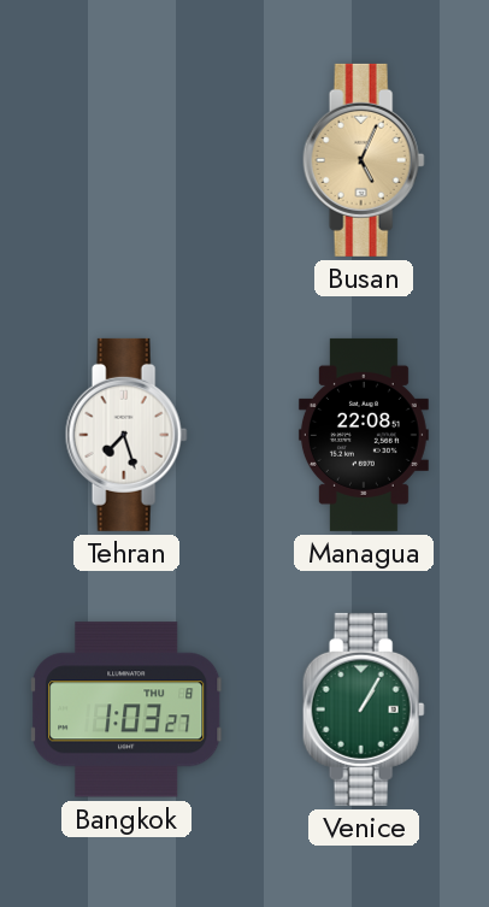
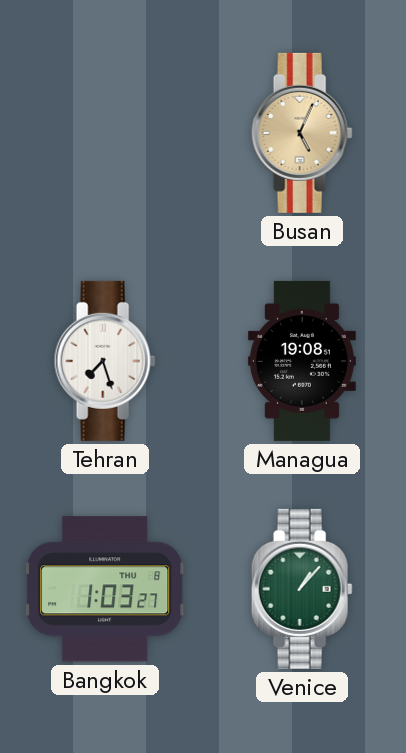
Managua: 22:08 -> 19:08
Venice: 1:05 -> 1:07
